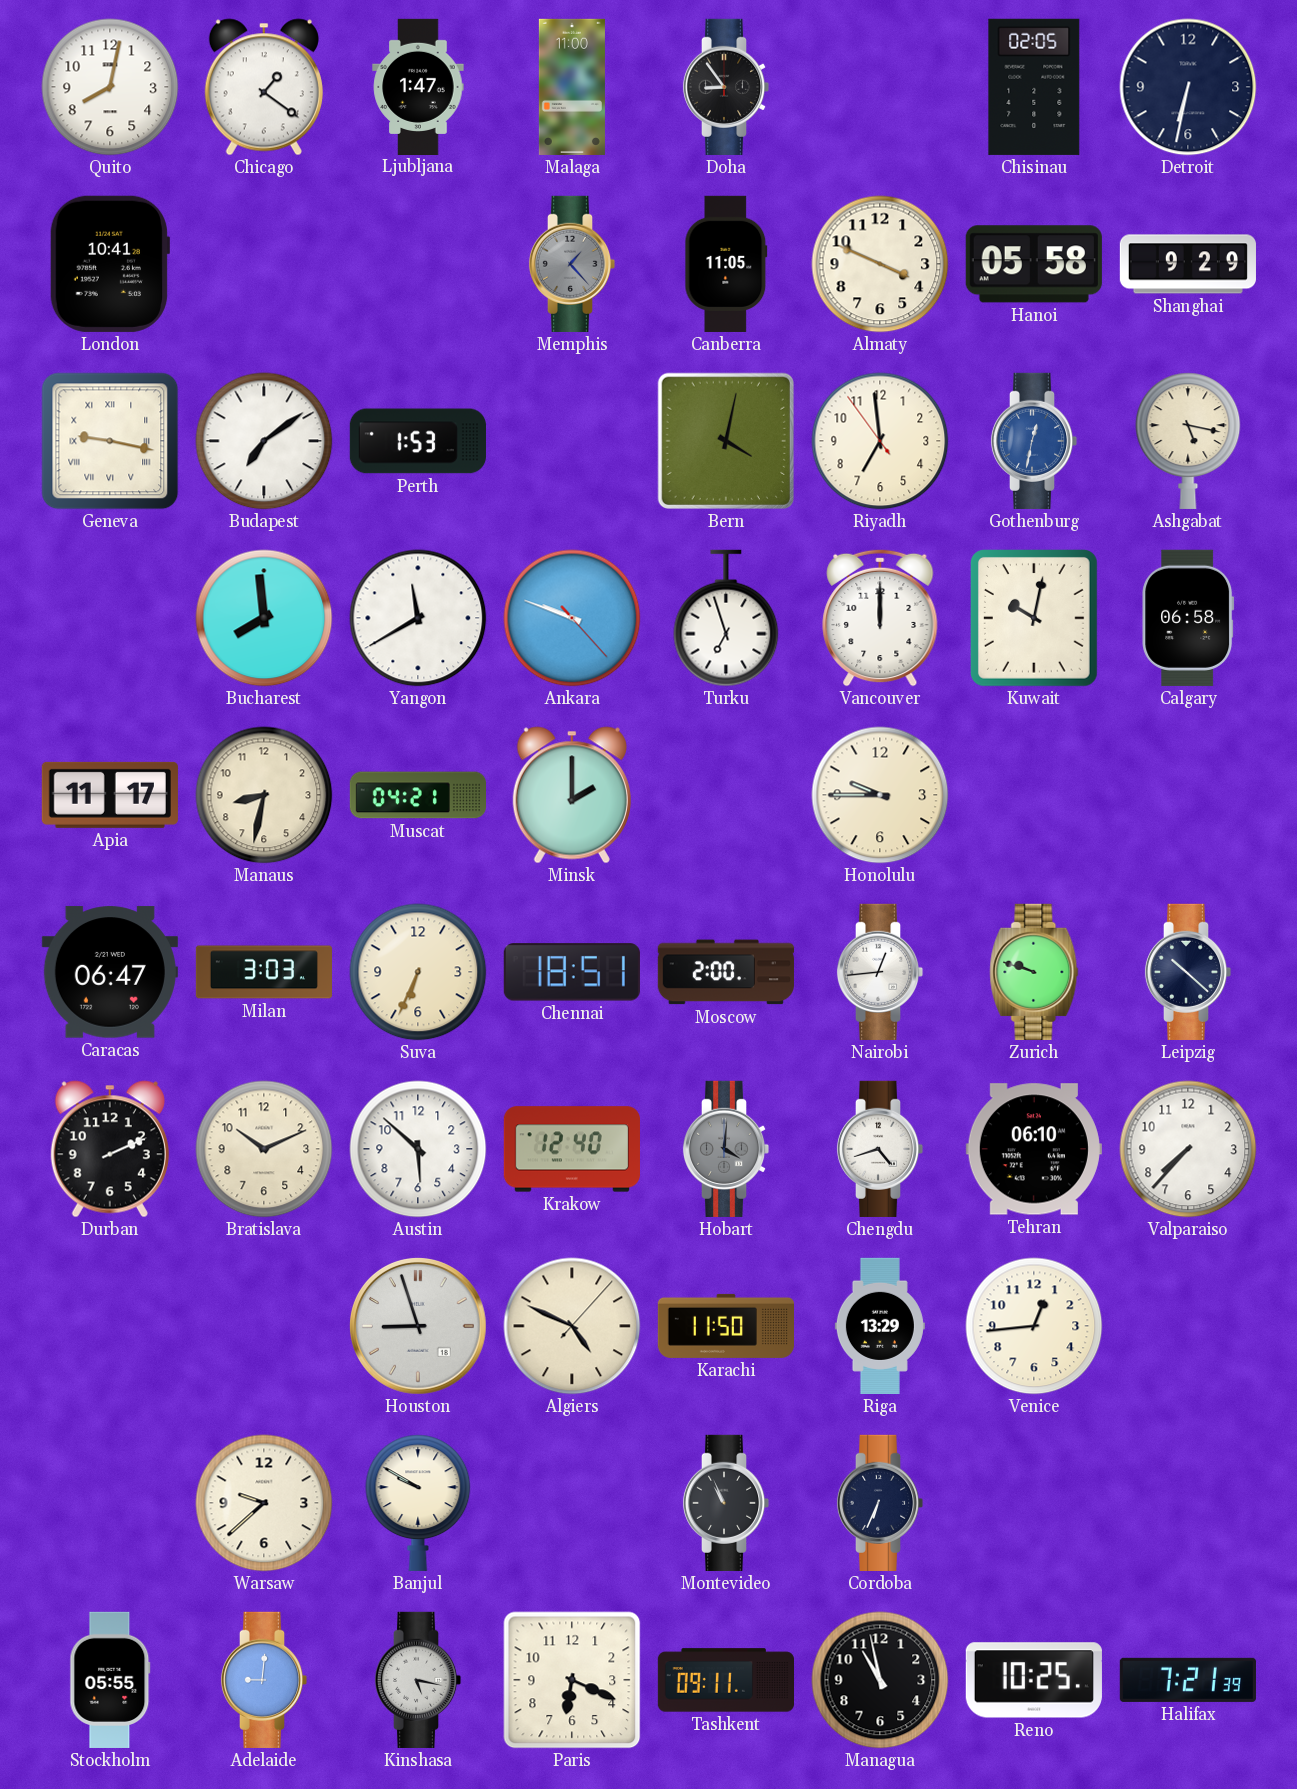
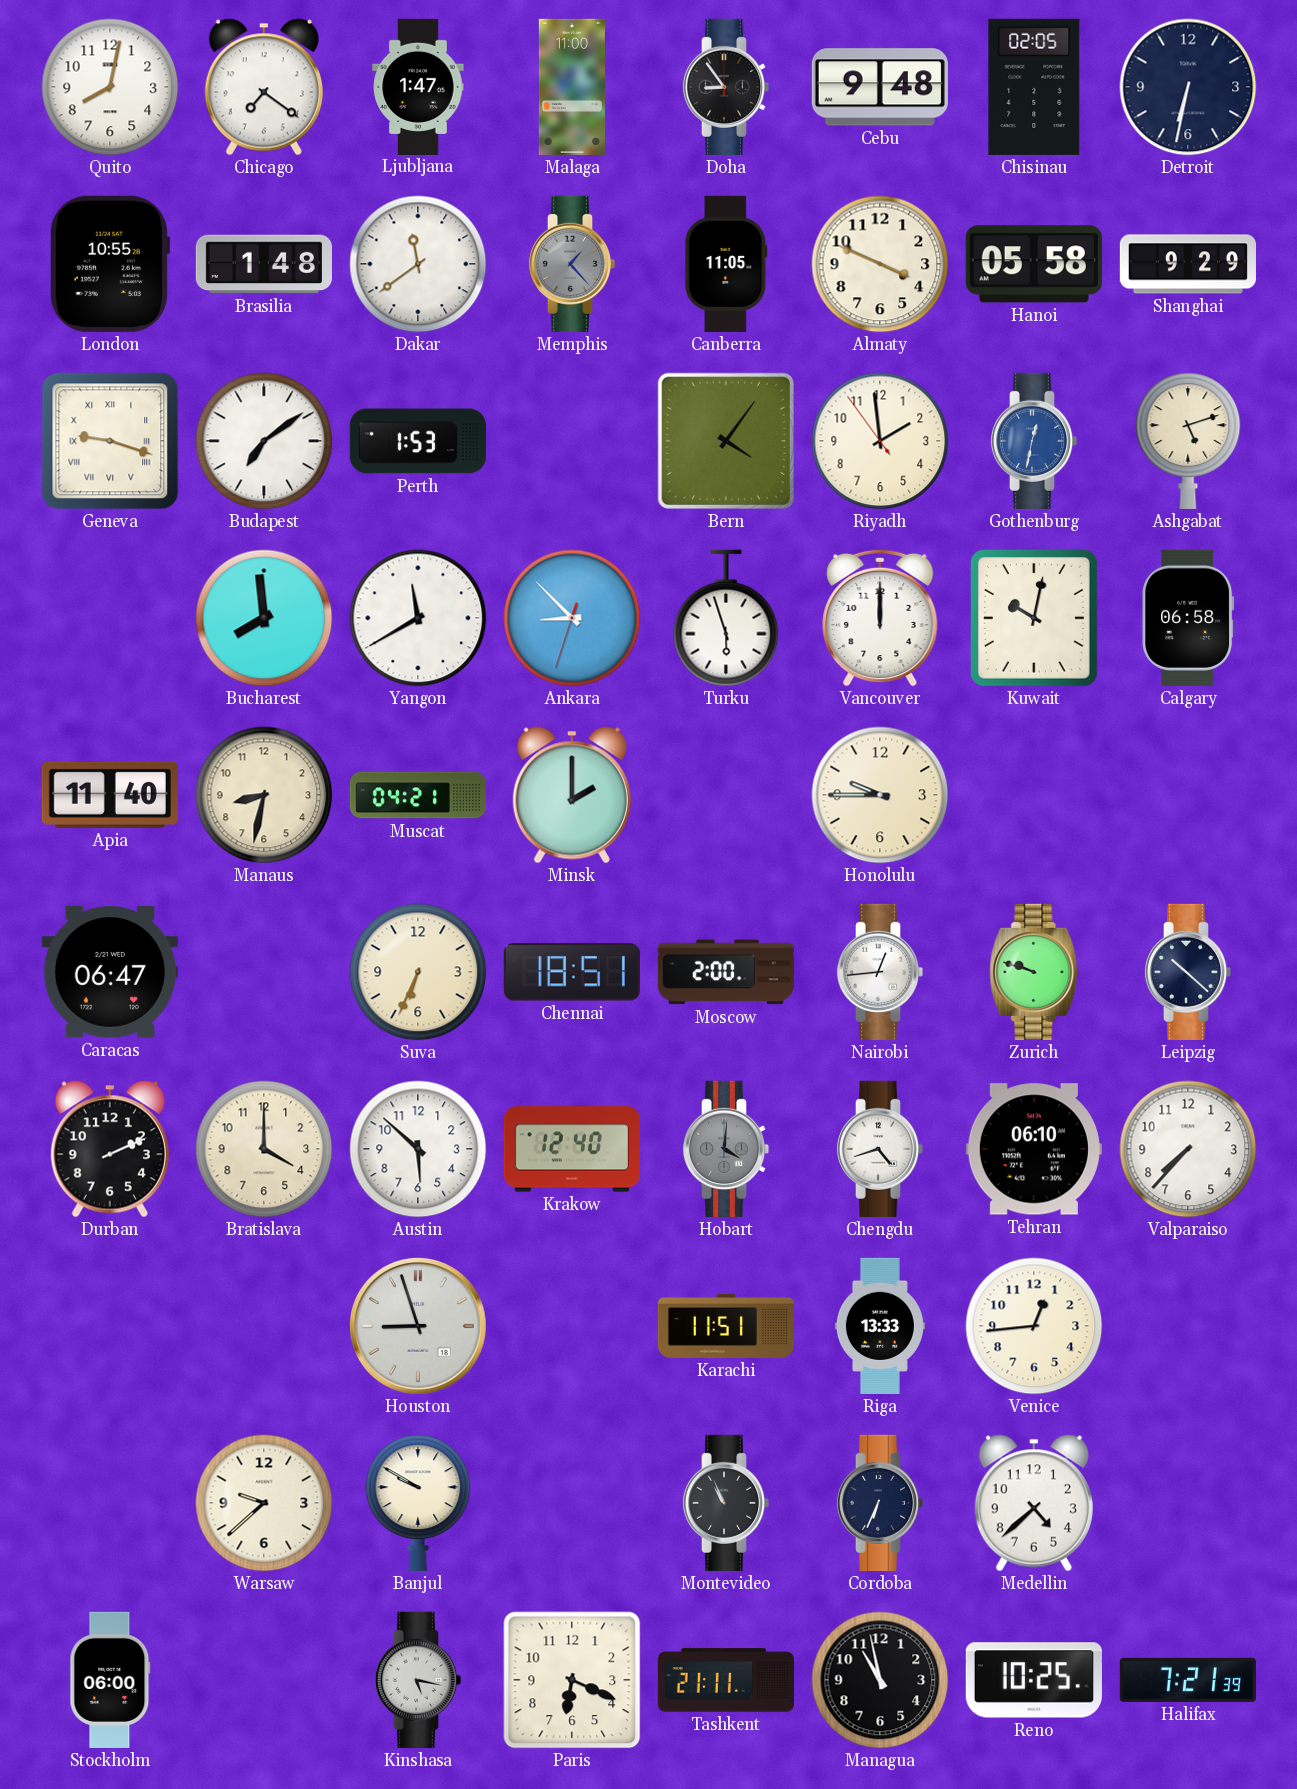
Chicago: 1:21 -> 7:21
Cebu: none -> 9:48
London: 10:41 -> 10:55
Brasilia: none -> 1:48
Dakar: none -> 11:39
Geneva: 9:17 -> 9:18
Bern: 4:02 -> 4:06
Riyadh: 6:58 -> 1:58
Ashgabat: 5:17 -> 5:12
Ankara: 9:48 -> 8:52
Turku: 6:57 -> 5:57
Apia: 11:17 -> 11:40
Milan: 3:03 -> none
Bratislava: 10:11 -> 4:00
Algiers: 4:49 -> none
Karachi: 11:50 -> 11:51
Riga: 13:29 -> 13:33
Medellin: none -> 4:38
Stockholm: 05:55 -> 06:00
Adelaide: 9:01 -> none
Tashkent: 09:11 -> 21:11
